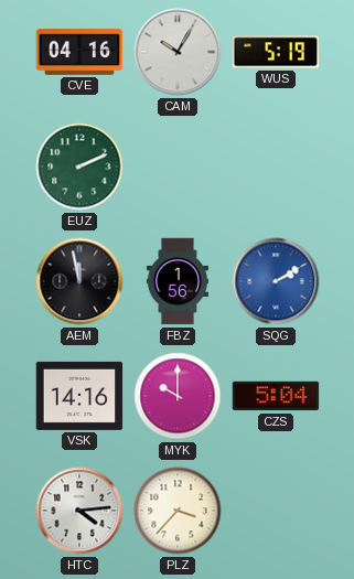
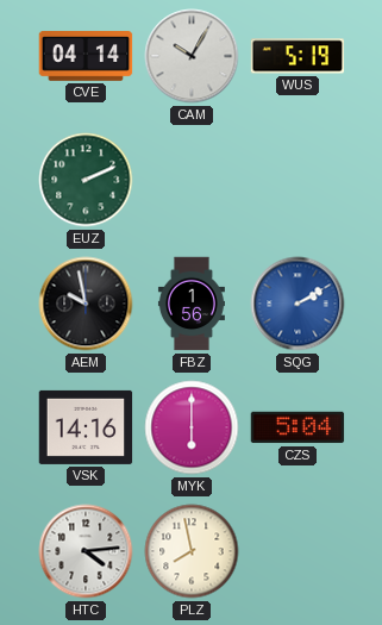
CVE: 04:16 -> 04:14
AEM: 11:58 -> 9:58
MYK: 10:00 -> 6:00
PLZ: 3:37 -> 7:58
